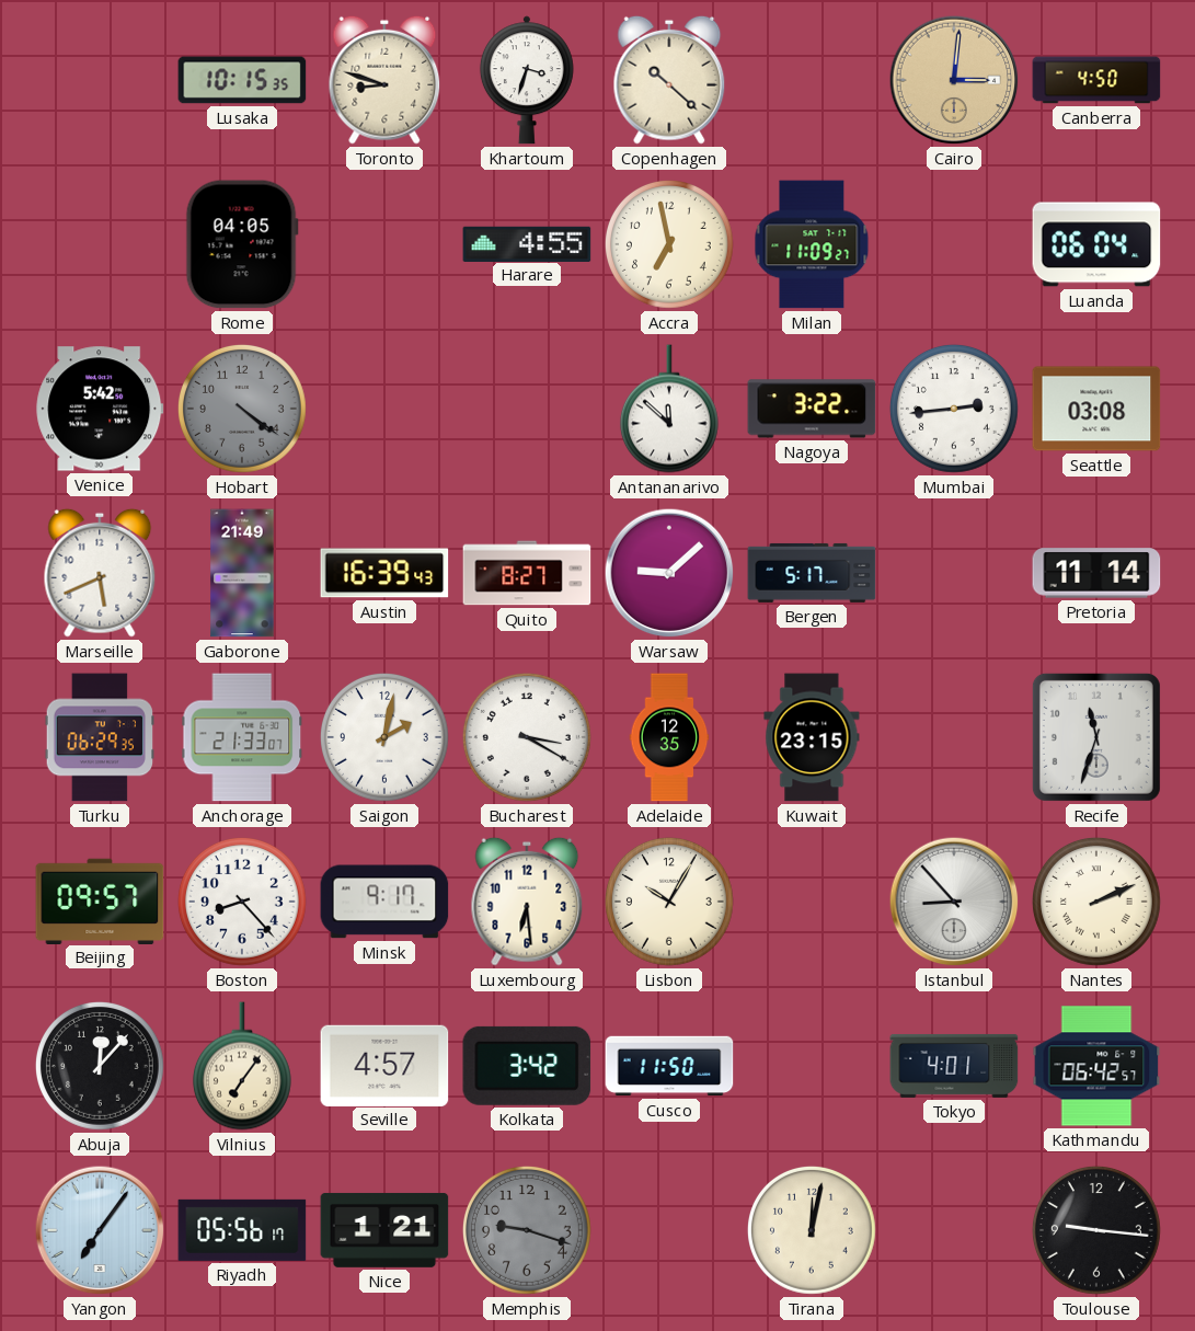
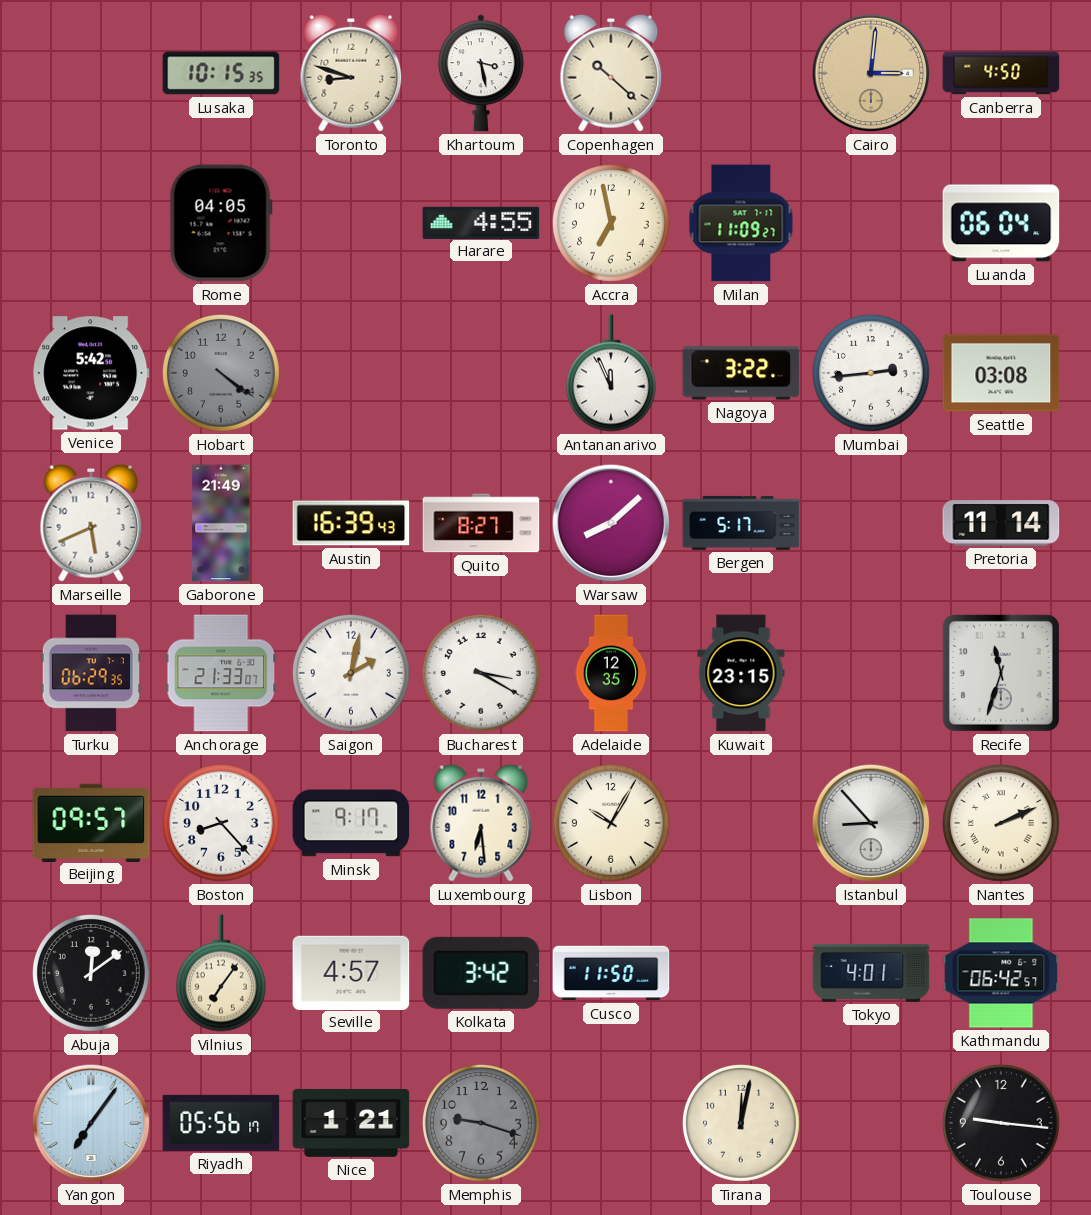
Khartoum: 3:33 -> 3:28
Antananarivo: 11:52 -> 11:56
Warsaw: 9:08 -> 8:08
Abuja: 12:07 -> 12:09
